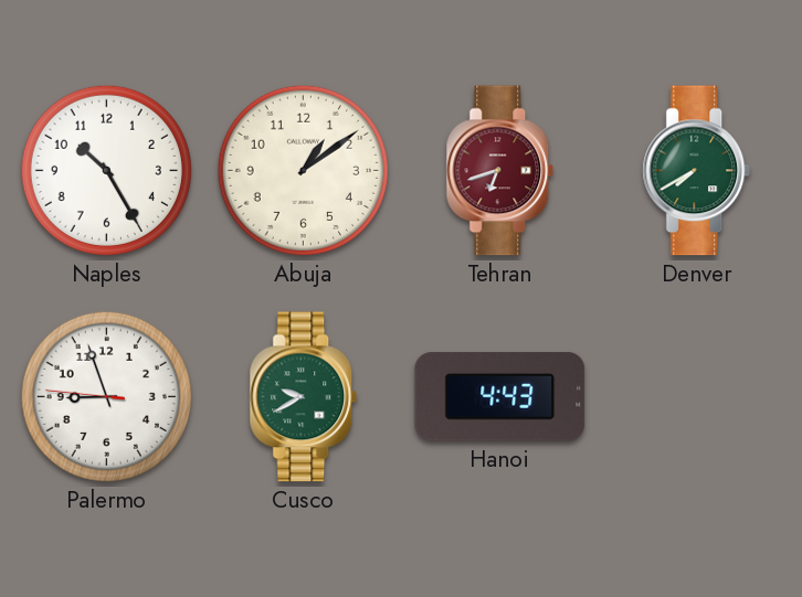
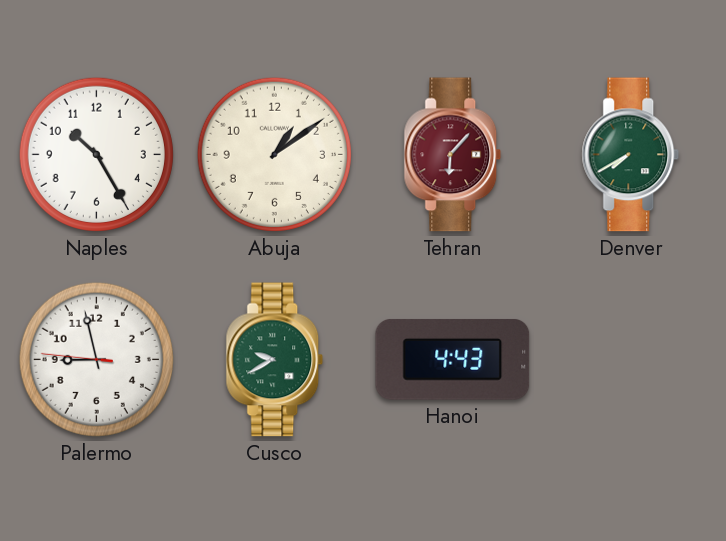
Tehran: 6:42 -> 6:07
Palermo: 8:56 -> 8:57
